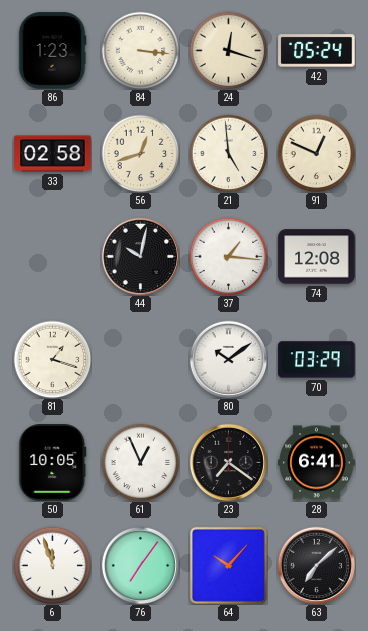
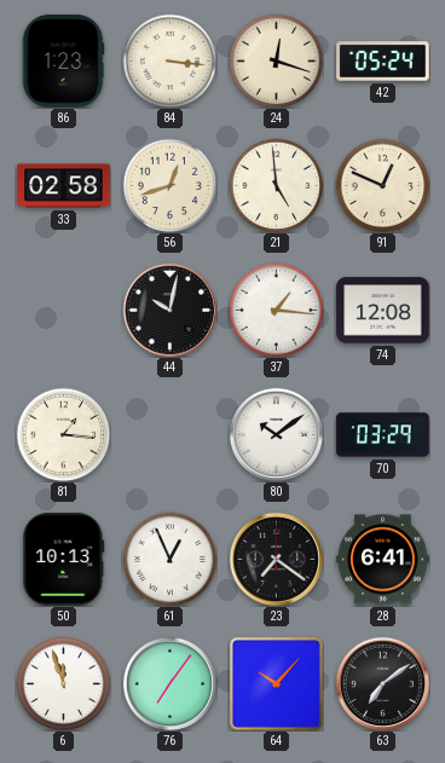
81: 1:18 -> 1:16
50: 10:05 -> 10:13
63: 7:08 -> 7:09
